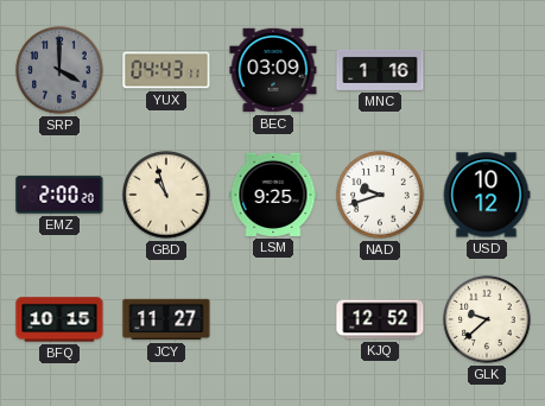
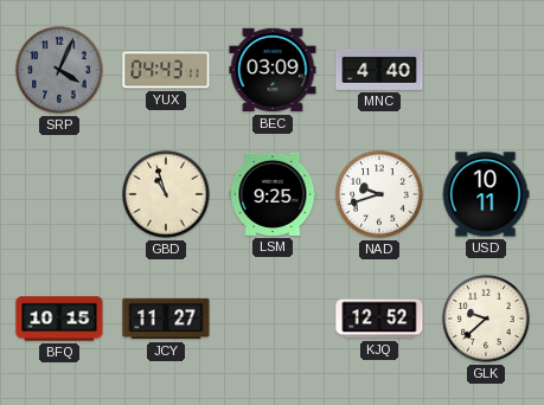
SRP: 4:00 -> 4:04
MNC: 1:16 -> 4:40
EMZ: 2:00 -> none
USD: 10:12 -> 10:11
